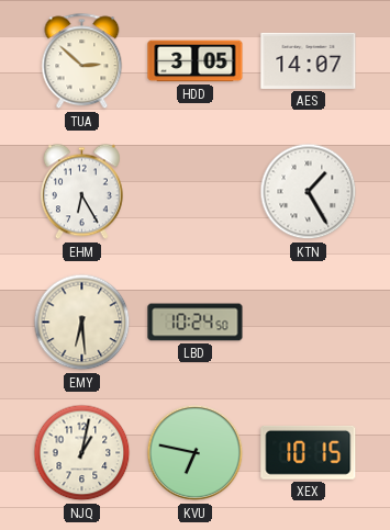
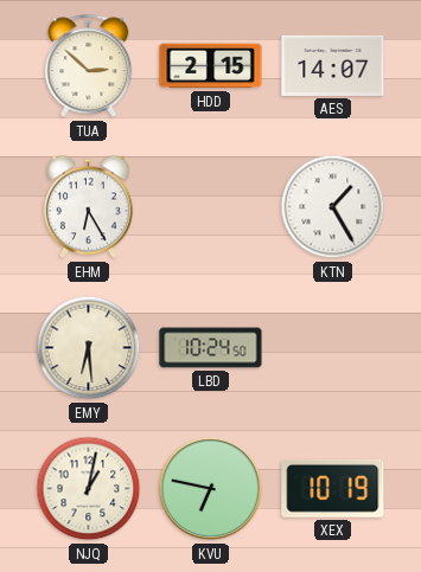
HDD: 3:05 -> 2:15
XEX: 10:15 -> 10:19
